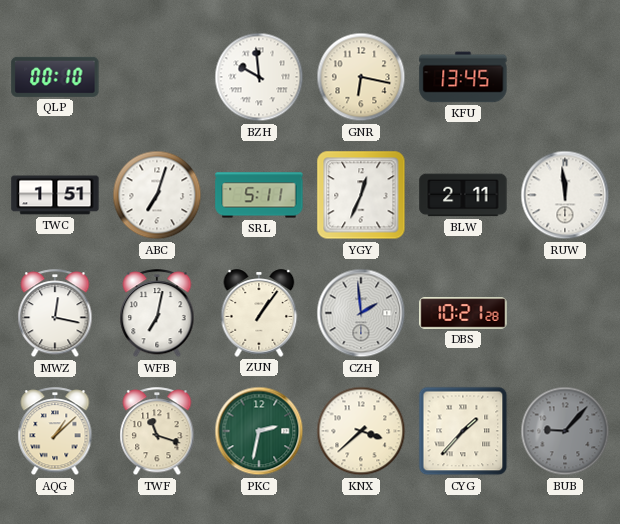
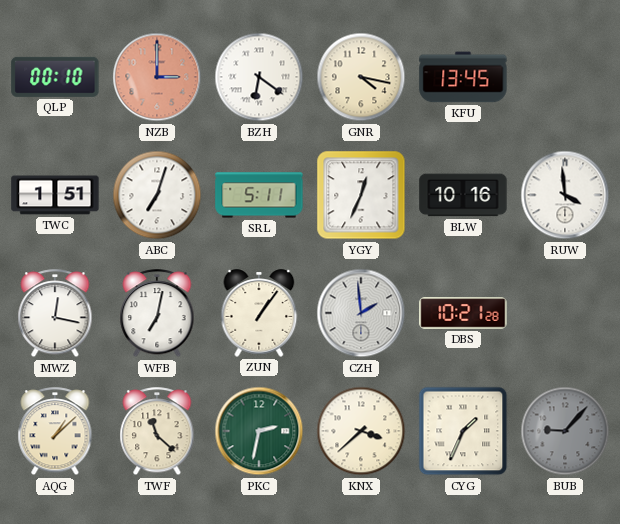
NZB: none -> 3:00
BZH: 9:59 -> 6:21
GNR: 6:17 -> 4:17
BLW: 2:11 -> 10:16
RUW: 11:59 -> 3:59
TWF: 11:18 -> 11:22
CYG: 1:37 -> 1:34
